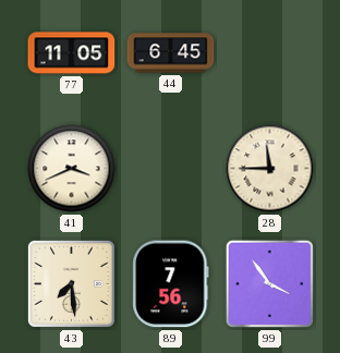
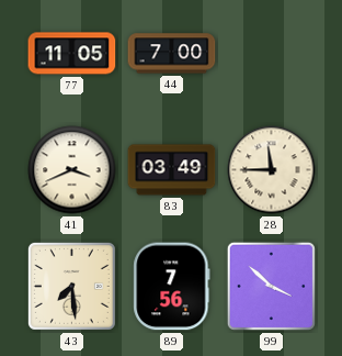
44: 6:45 -> 7:00
83: none -> 03:49
99: 3:54 -> 3:52
